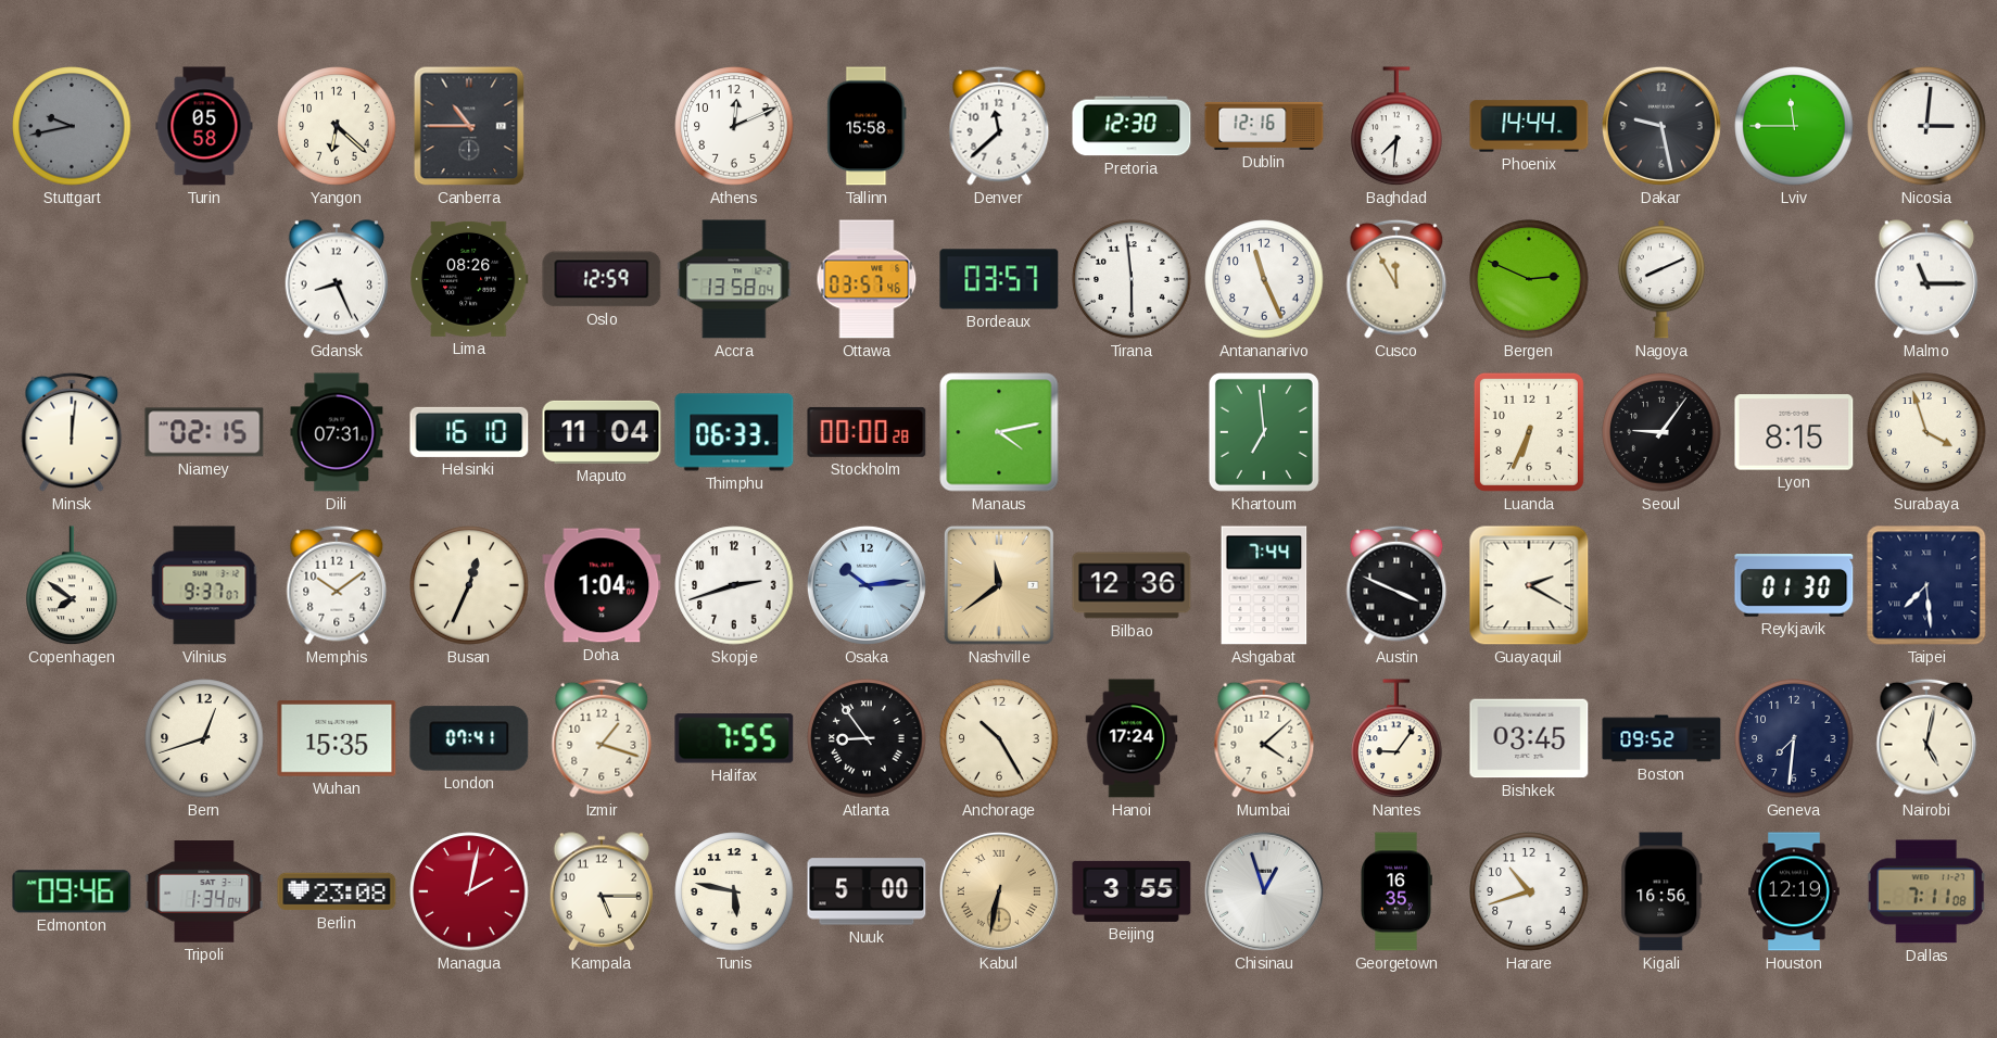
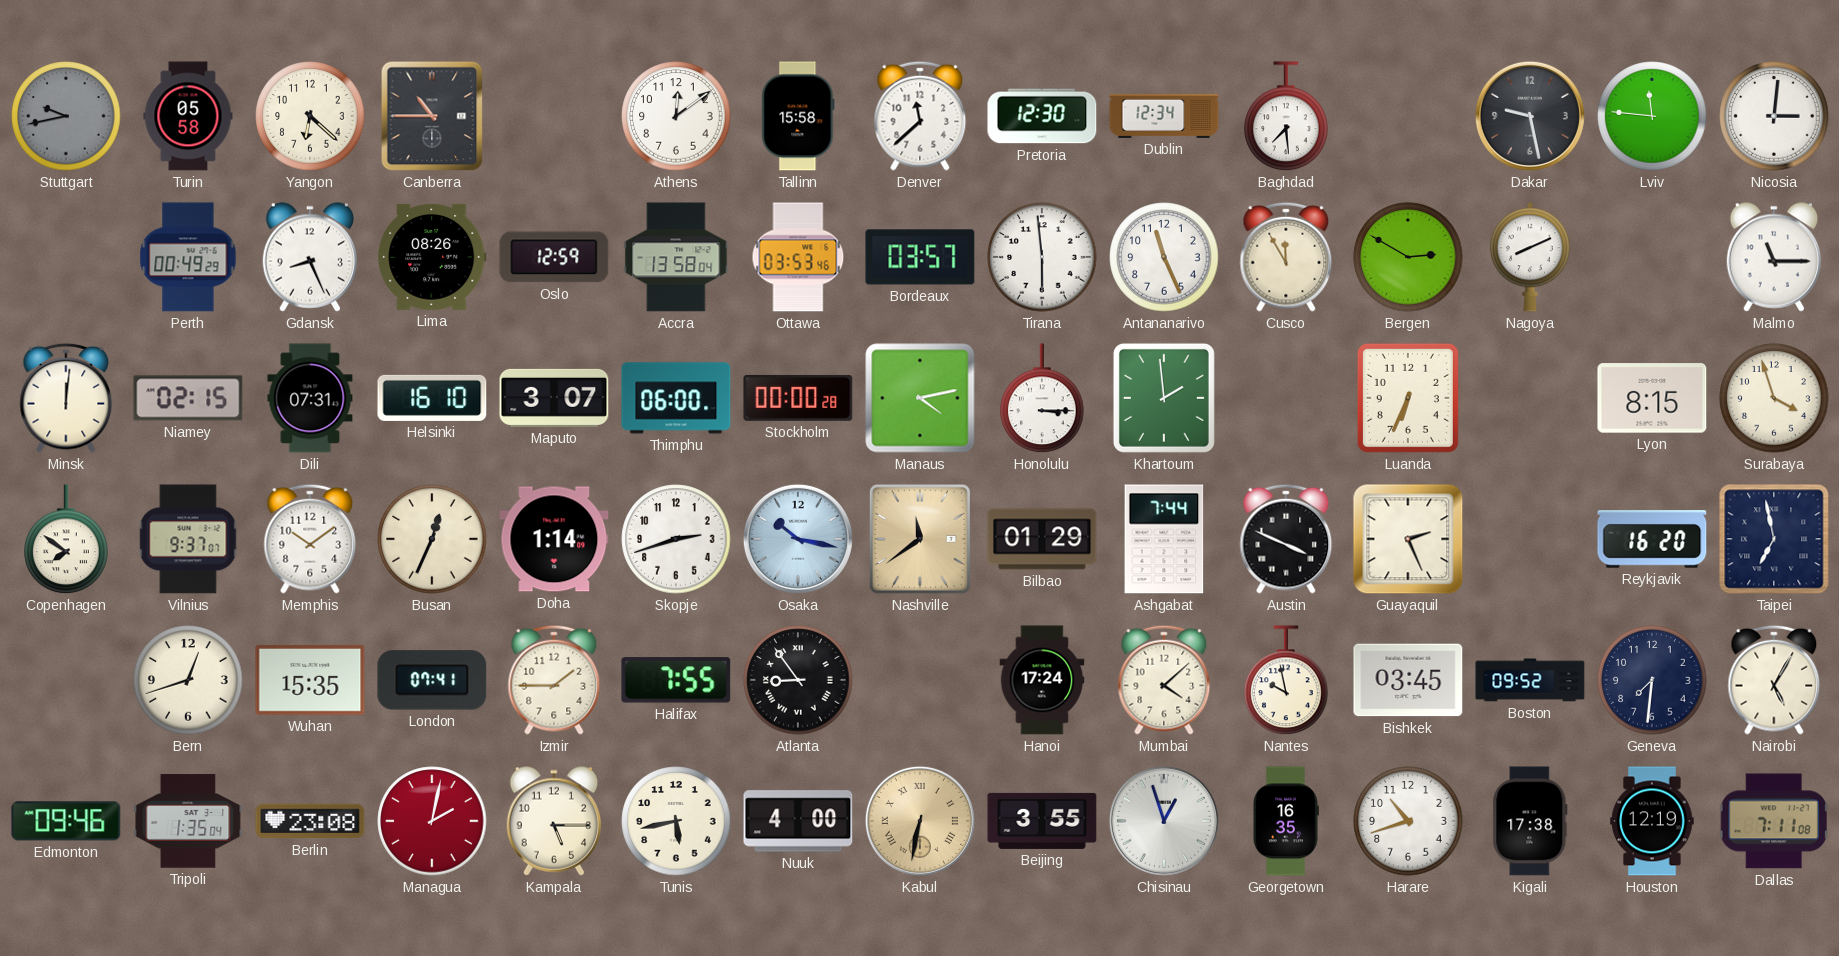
Athens: 12:11 -> 12:09
Dublin: 12:16 -> 12:34
Baghdad: 7:31 -> 7:29
Phoenix: 14:44 -> none
Lviv: 11:45 -> 11:46
Perth: none -> 00:49
Ottawa: 03:57 -> 03:53
Bergen: 2:49 -> 2:50
Maputo: 11:04 -> 3:07
Thimphu: 06:33 -> 06:00
Honolulu: none -> 3:15
Khartoum: 6:59 -> 1:59
Seoul: 9:06 -> none
Doha: 1:04 -> 1:14
Osaka: 10:14 -> 10:17
Bilbao: 12:36 -> 01:29
Guayaquil: 2:20 -> 2:26
Reykjavik: 01:30 -> 16:20
Taipei: 7:29 -> 6:58
Izmir: 1:18 -> 1:45
Anchorage: 10:25 -> none
Nantes: 9:06 -> 9:58
Nairobi: 5:02 -> 5:05
Tripoli: 1:34 -> 1:35
Tunis: 5:47 -> 5:43
Nuuk: 5:00 -> 4:00
Kigali: 16:56 -> 17:38
